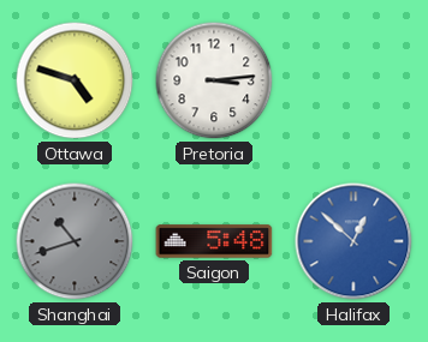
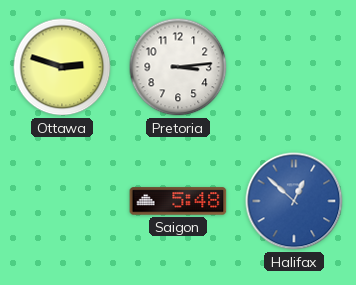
Ottawa: 4:48 -> 2:48
Shanghai: 10:42 -> none
